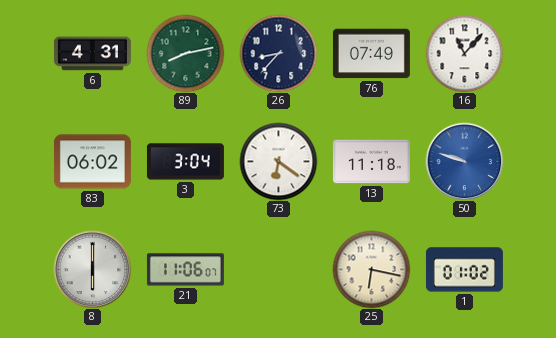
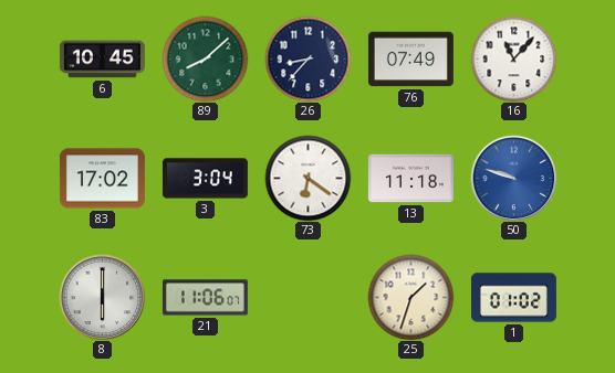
6: 4:31 -> 10:45
89: 8:13 -> 8:08
83: 06:02 -> 17:02
25: 6:17 -> 1:33
